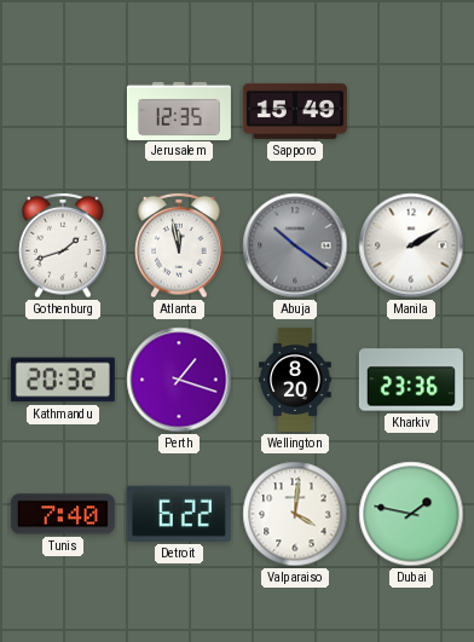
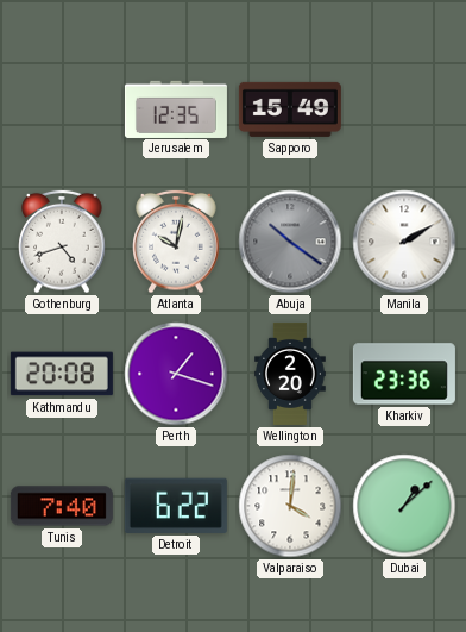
Gothenburg: 1:42 -> 4:42
Atlanta: 11:58 -> 10:02
Kathmandu: 20:32 -> 20:08
Wellington: 8:20 -> 2:20
Dubai: 1:47 -> 1:08
